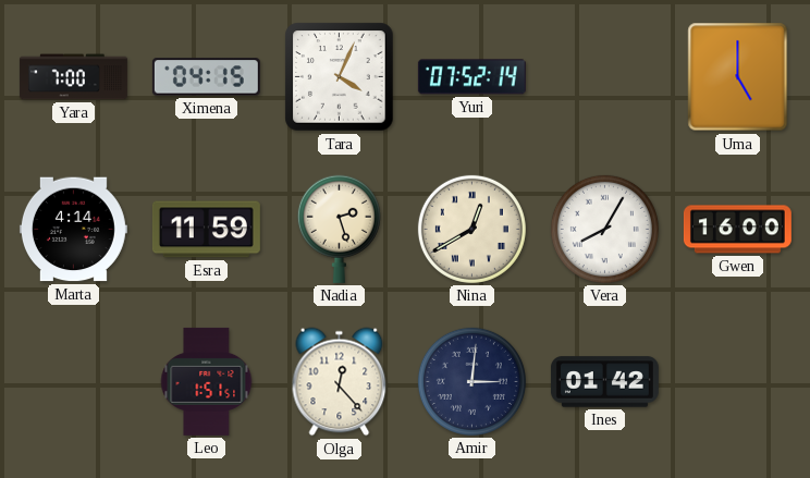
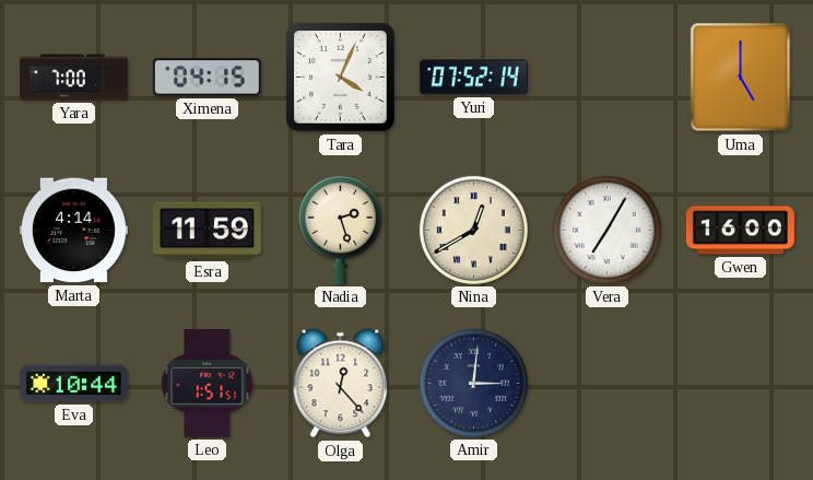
Vera: 8:05 -> 7:05
Eva: none -> 10:44
Ines: 01:42 -> none
